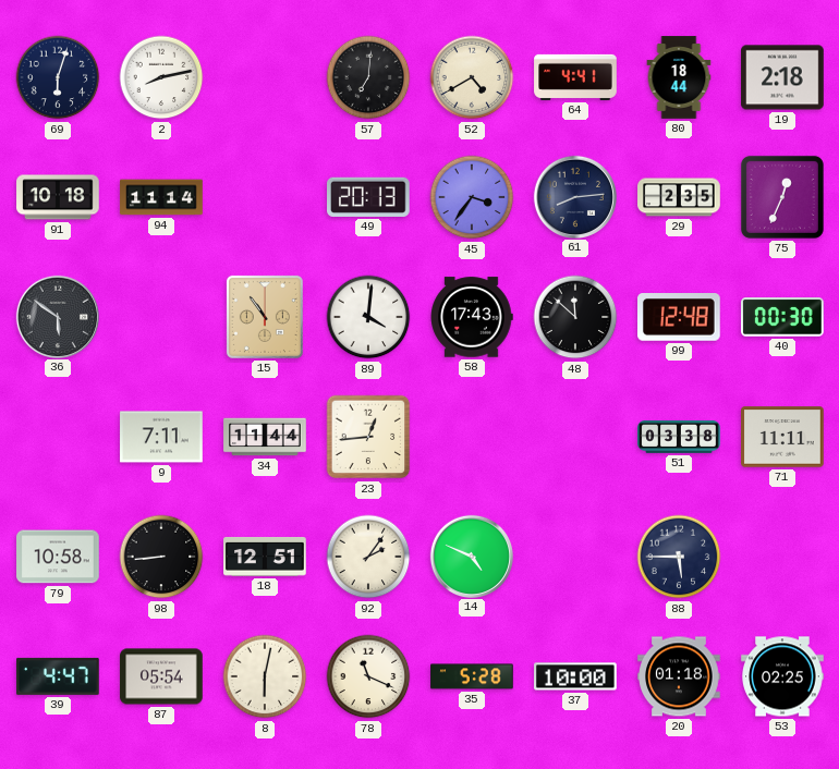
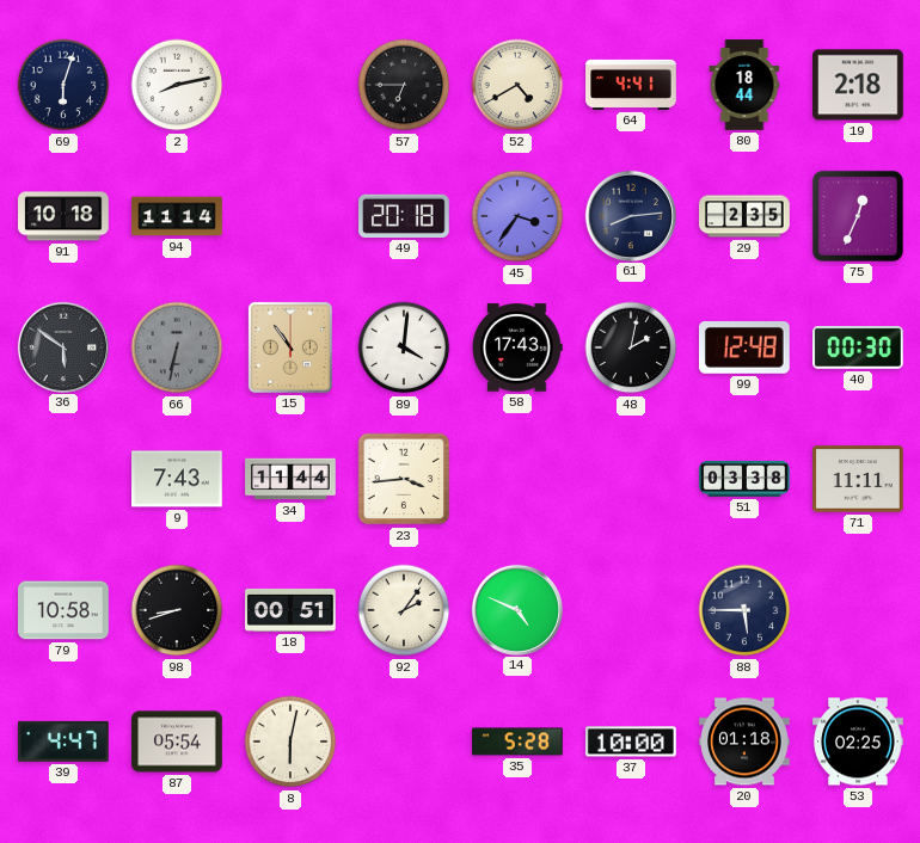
57: 7:01 -> 6:45
49: 20:13 -> 20:18
66: none -> 6:32
48: 11:52 -> 2:02
9: 7:11 -> 7:43
23: 12:44 -> 3:44
98: 8:44 -> 8:42
18: 12:51 -> 00:51
78: 11:19 -> none
